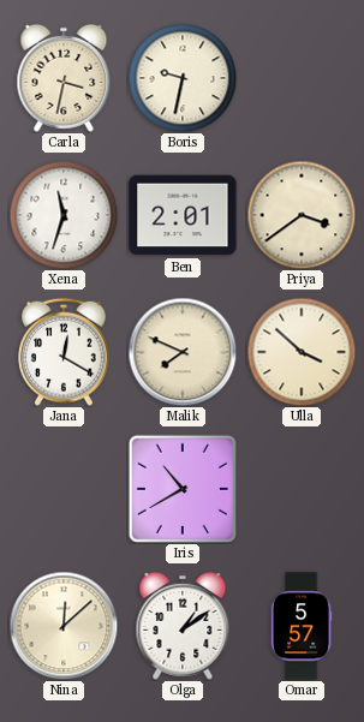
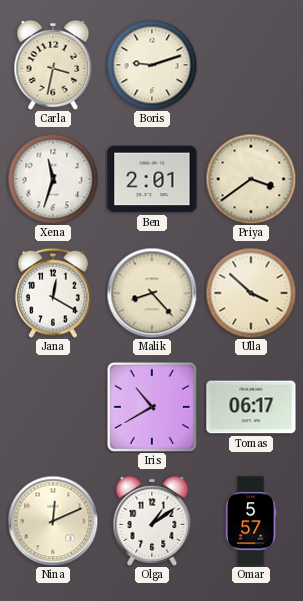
Boris: 9:32 -> 9:12
Malik: 7:49 -> 8:23
Tomas: none -> 06:17
Nina: 12:08 -> 12:11
